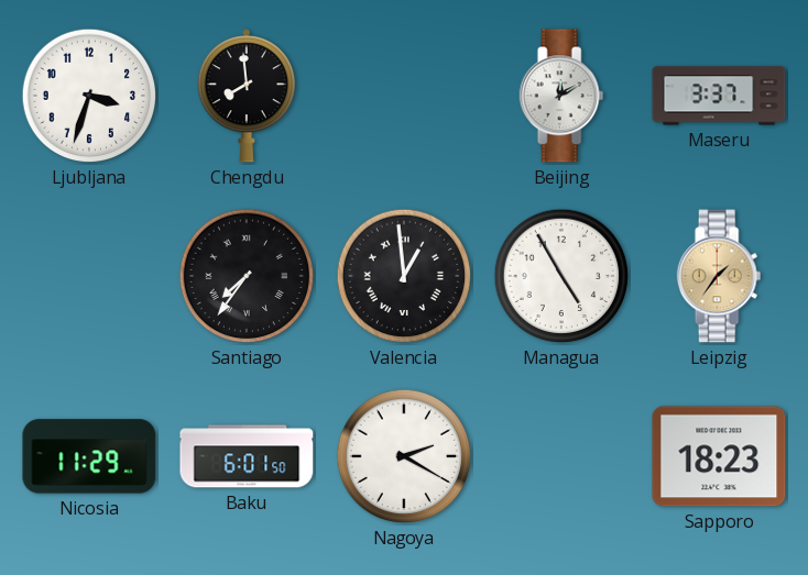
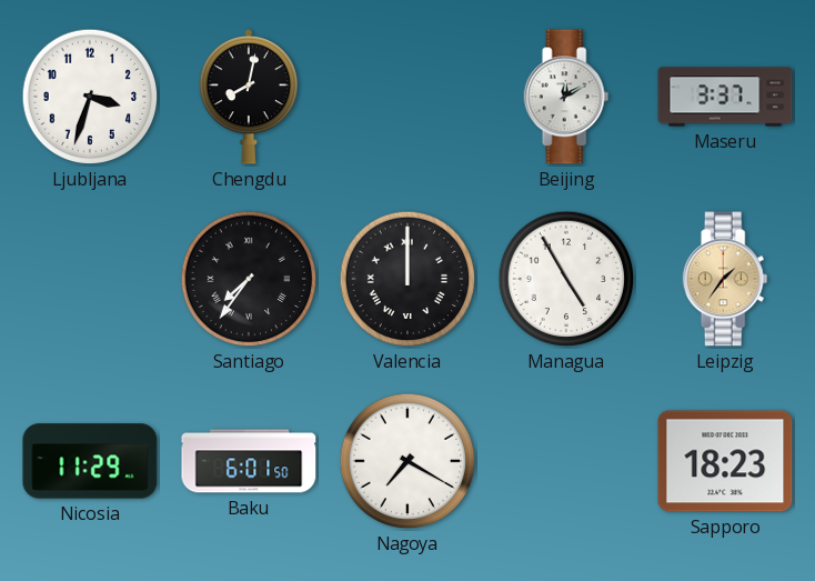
Chengdu: 7:59 -> 8:02
Valencia: 12:59 -> 12:00
Nagoya: 2:20 -> 7:20
